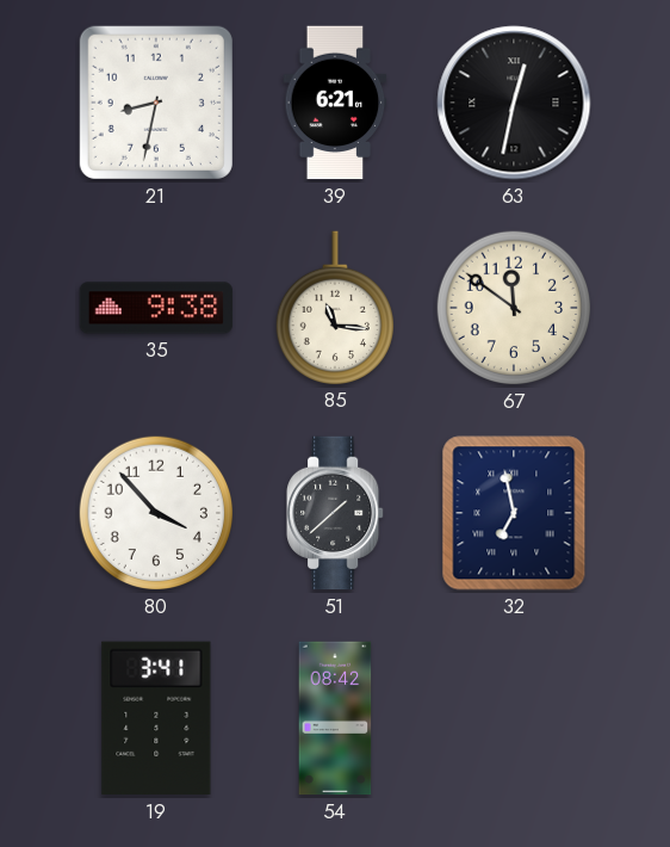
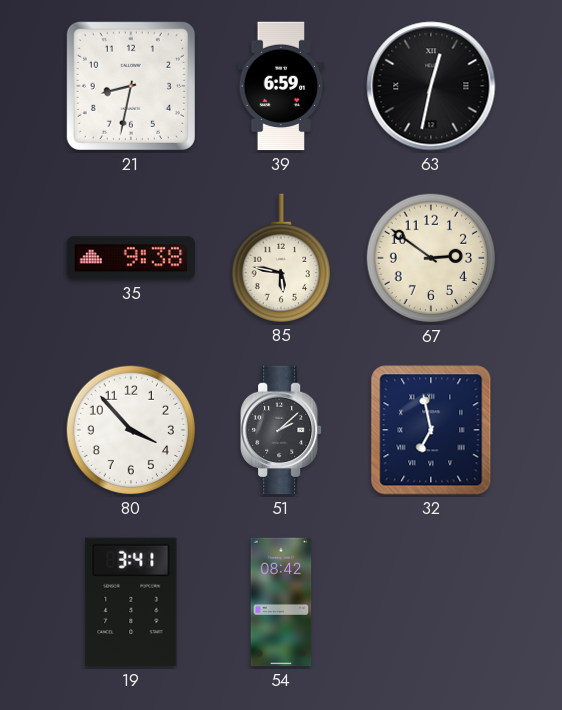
39: 6:21 -> 6:59
85: 11:16 -> 5:47
67: 11:51 -> 2:51
51: 1:38 -> 2:08
